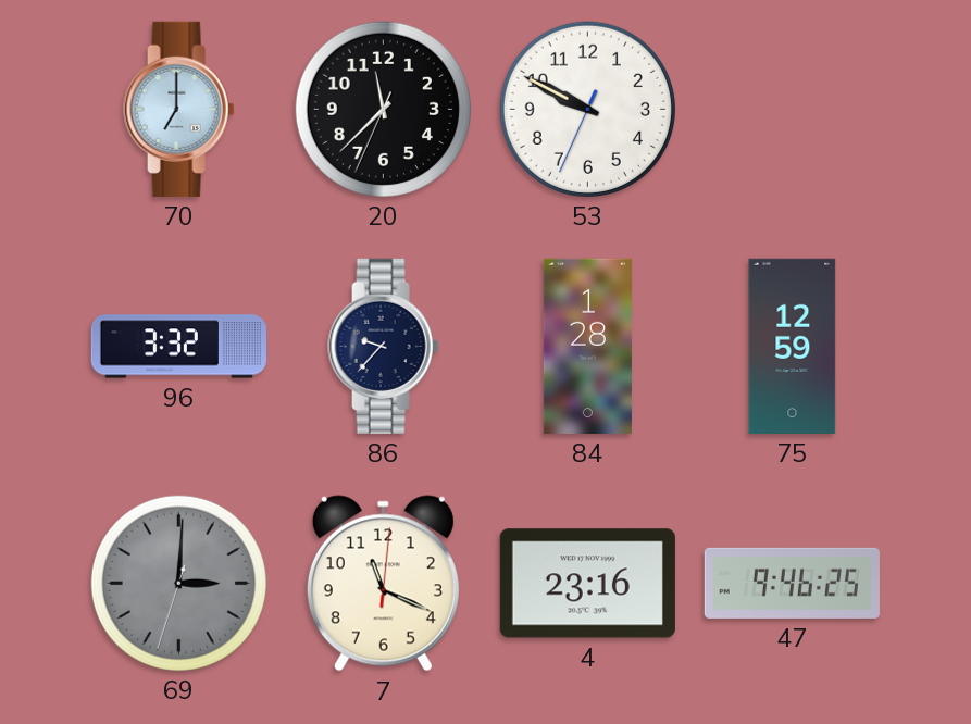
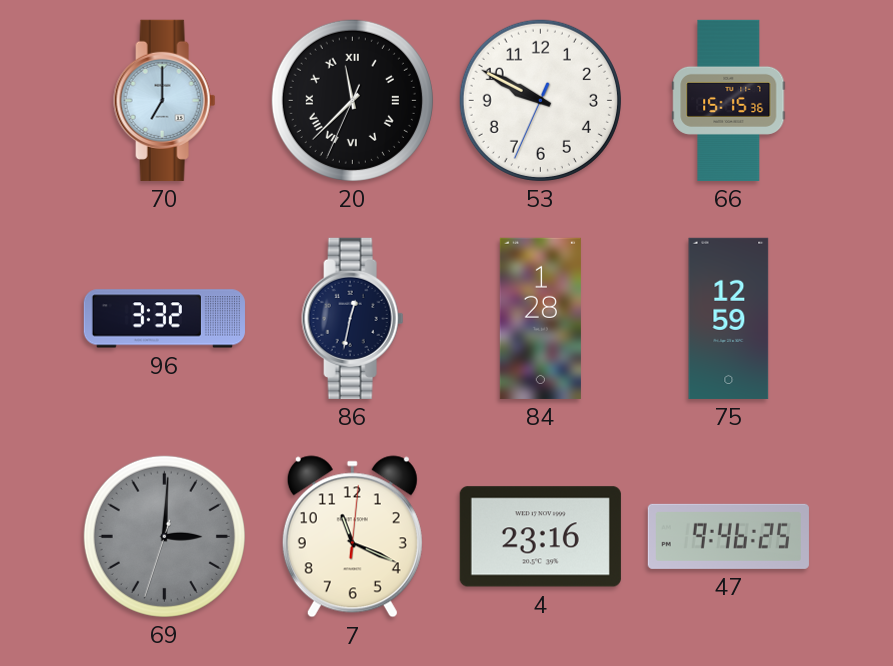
20 numerals: Arabic -> Roman
66: none -> 15:15
86: 9:37 -> 12:32
